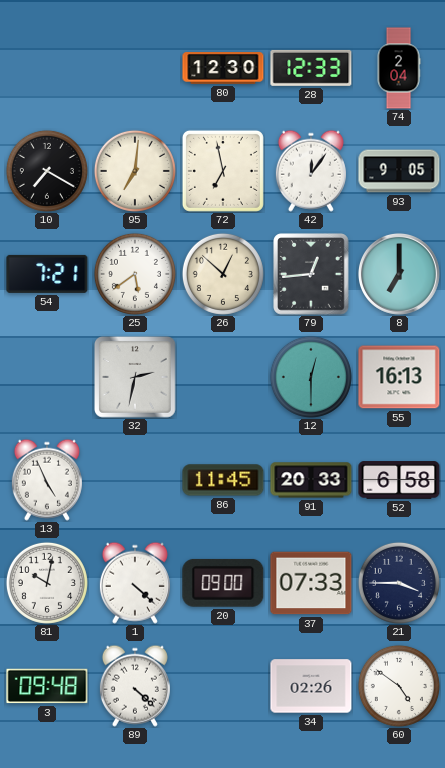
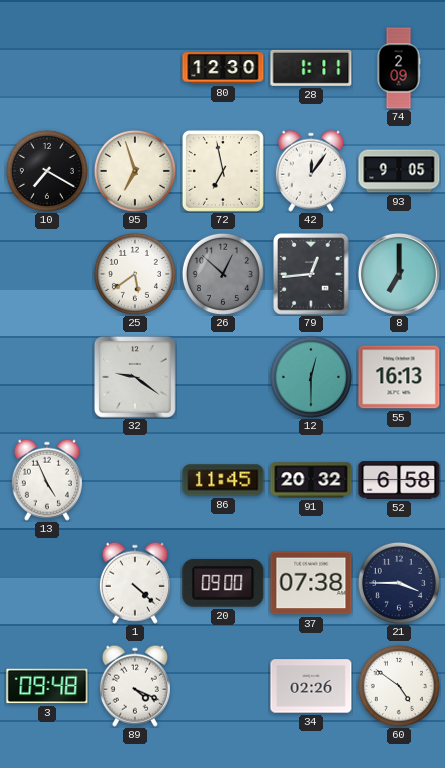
28: 12:33 -> 1:11
74: 2:04 -> 2:09
95: 7:01 -> 6:57
54: 7:21 -> none
26 dial: cream -> grey
32: 2:32 -> 9:21
91: 20:33 -> 20:32
81: 10:02 -> none
37: 07:33 -> 07:38
89: 4:22 -> 4:19
